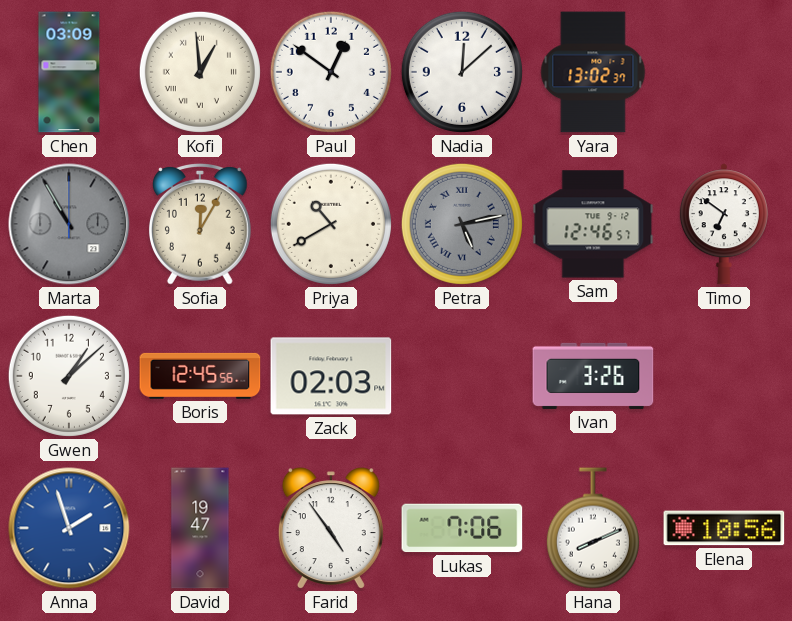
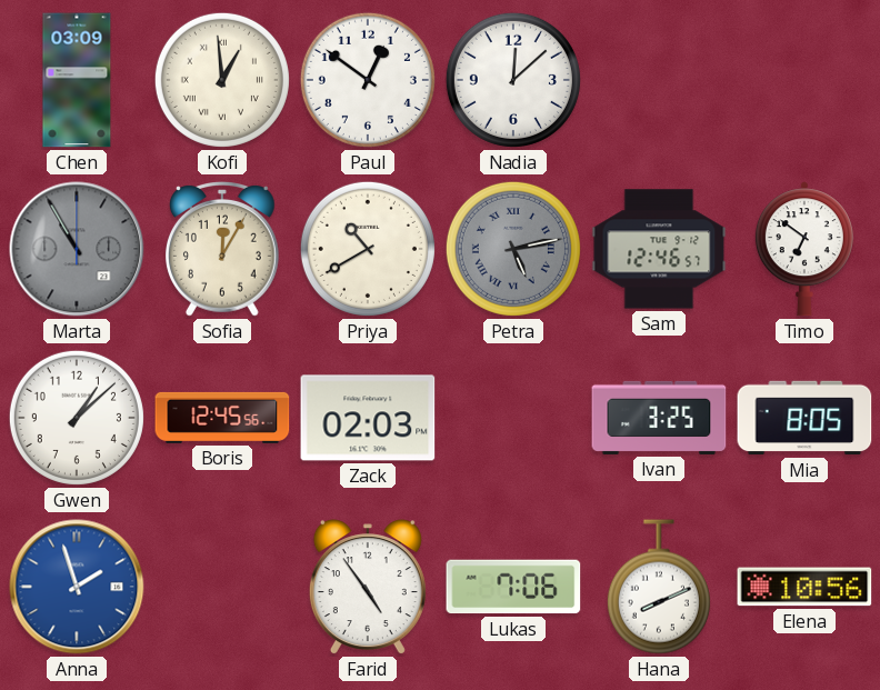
Yara: 13:02 -> none
Ivan: 3:26 -> 3:25
Mia: none -> 8:05
David: 19:47 -> none
